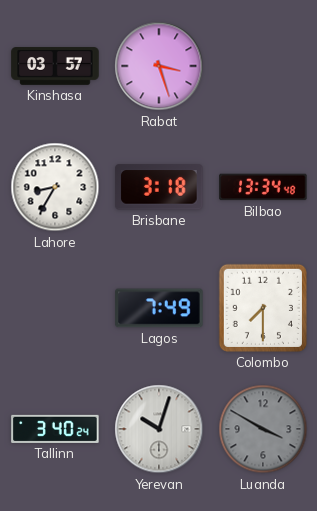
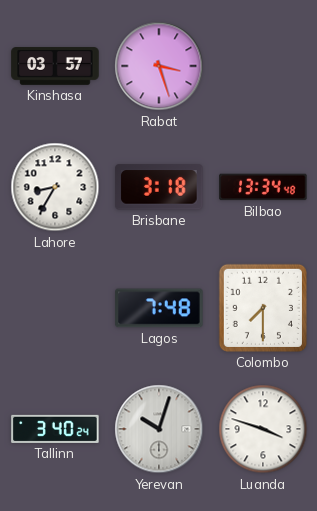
Lagos: 7:49 -> 7:48
Luanda: 3:50 -> 3:48
Luanda dial: grey -> white
